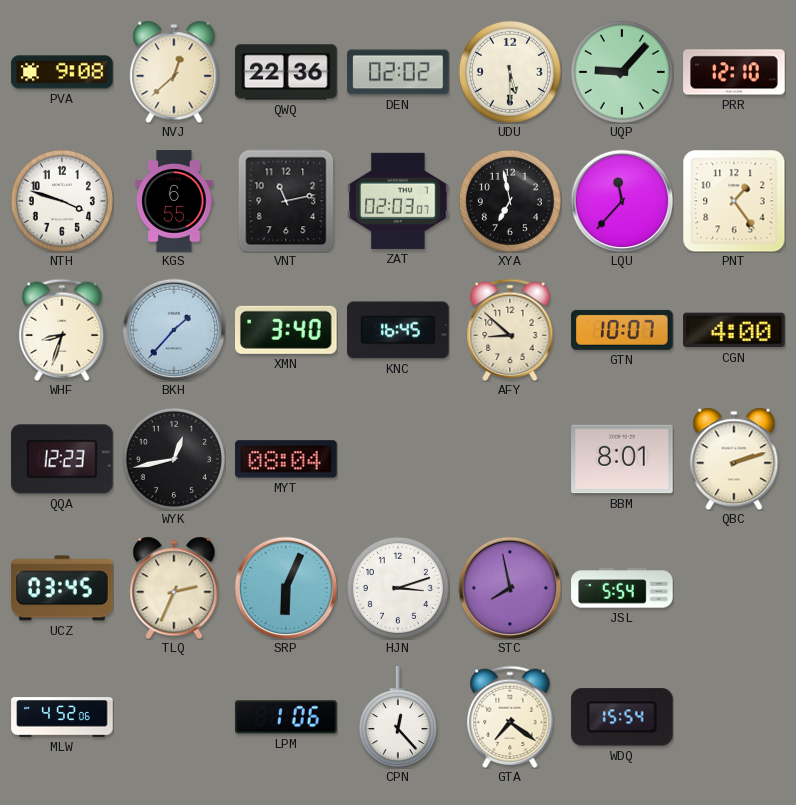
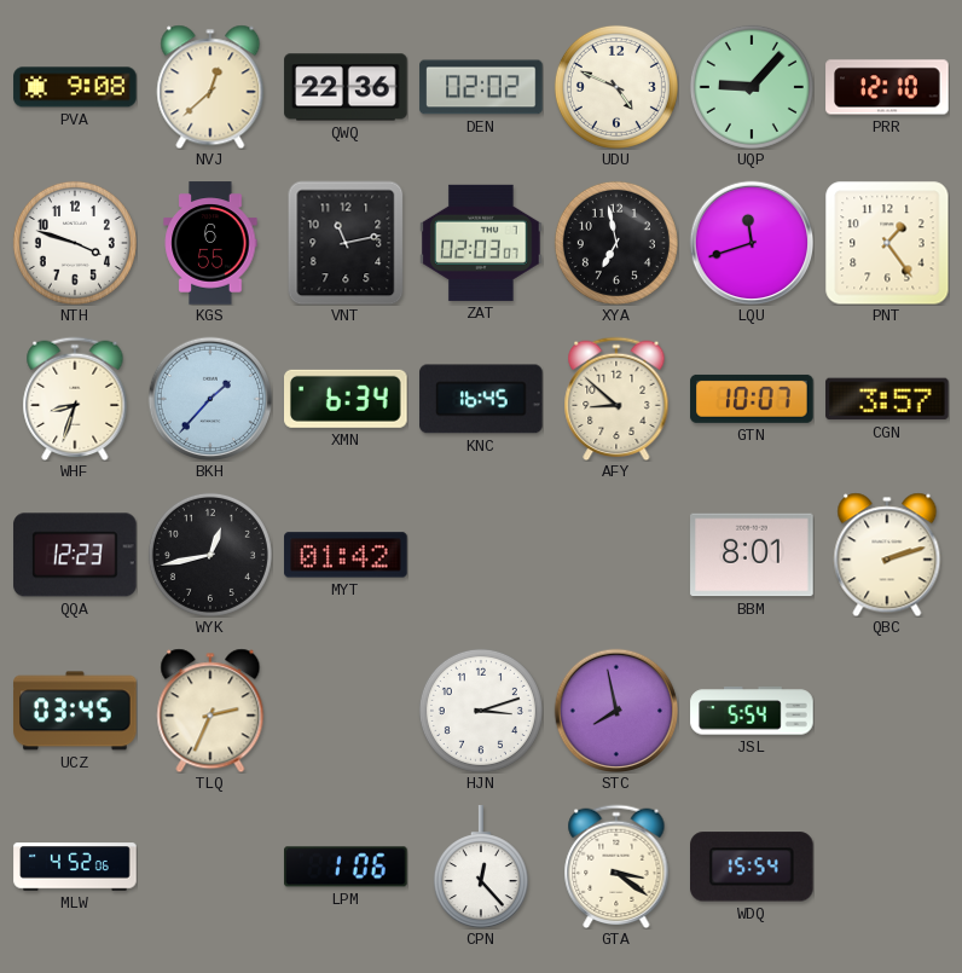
UDU: 5:30 -> 4:49
LQU: 11:37 -> 11:42
XMN: 3:40 -> 6:34
CGN: 4:00 -> 3:57
MYT: 08:04 -> 01:42
SRP: 6:04 -> none
GTA: 7:21 -> 3:21
